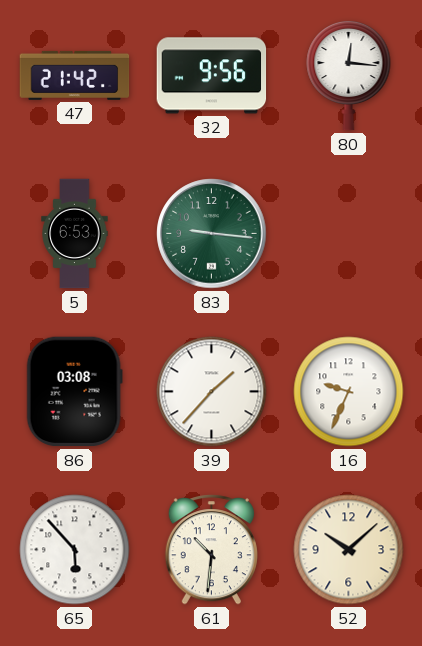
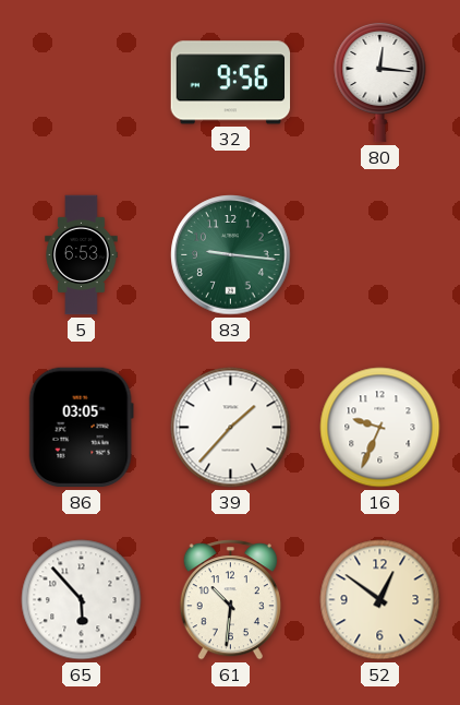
47: 21:42 -> none
86: 03:08 -> 03:05
52: 10:08 -> 12:51
